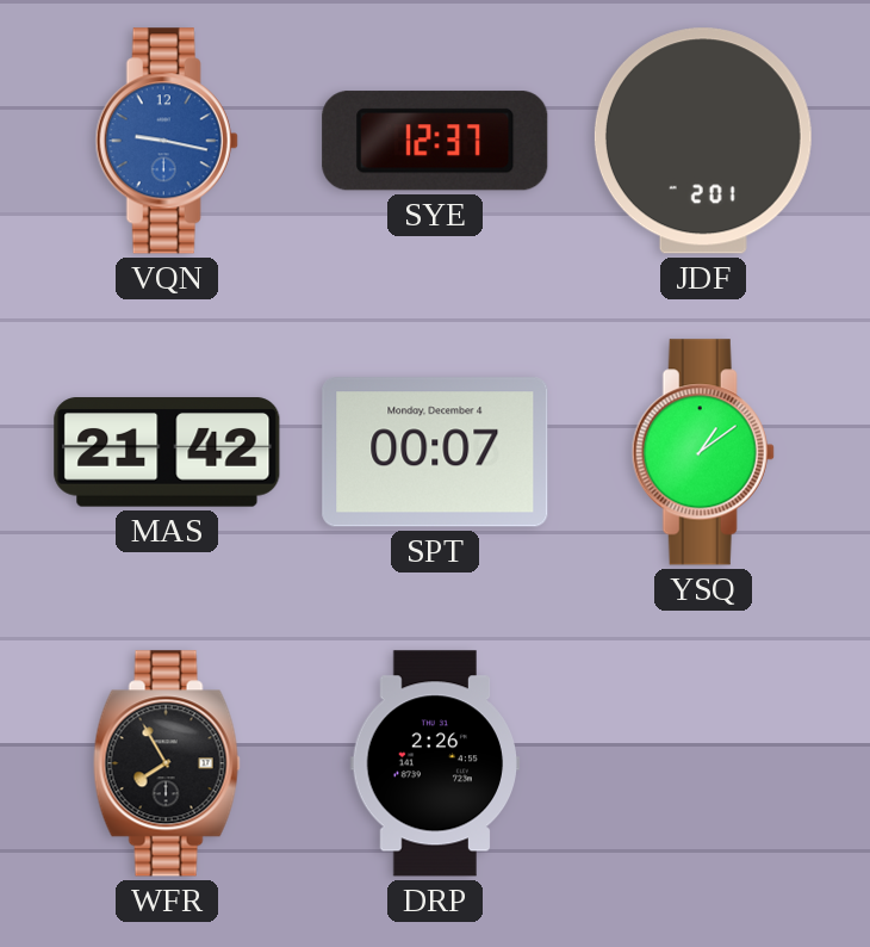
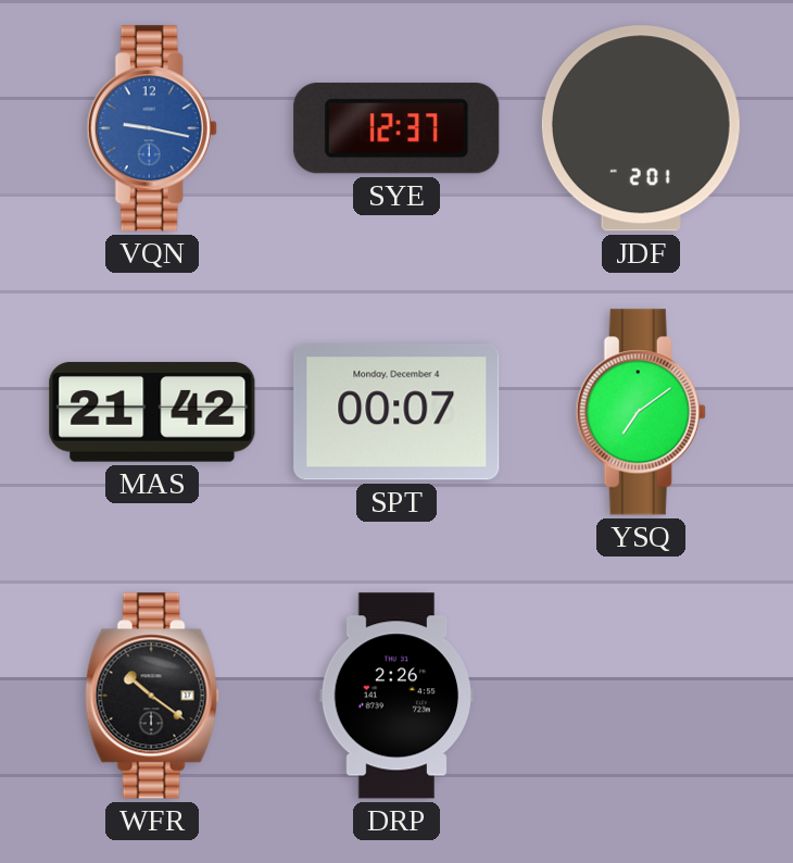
YSQ: 1:09 -> 7:09
WFR: 7:55 -> 10:21
